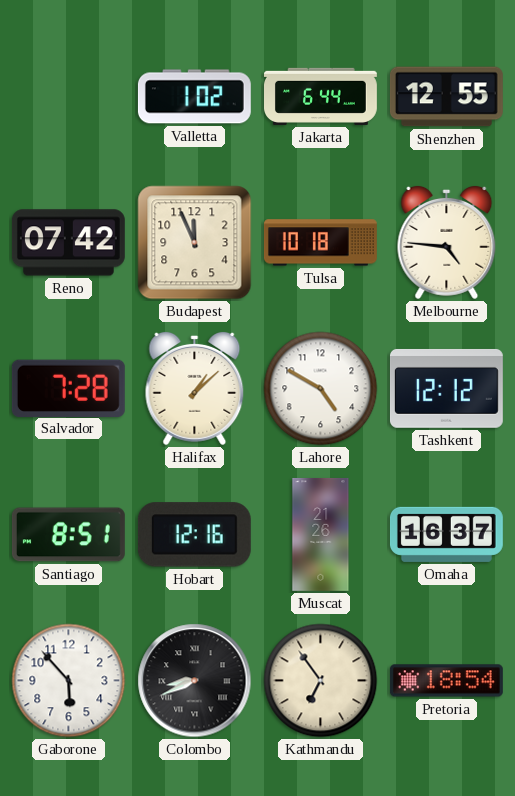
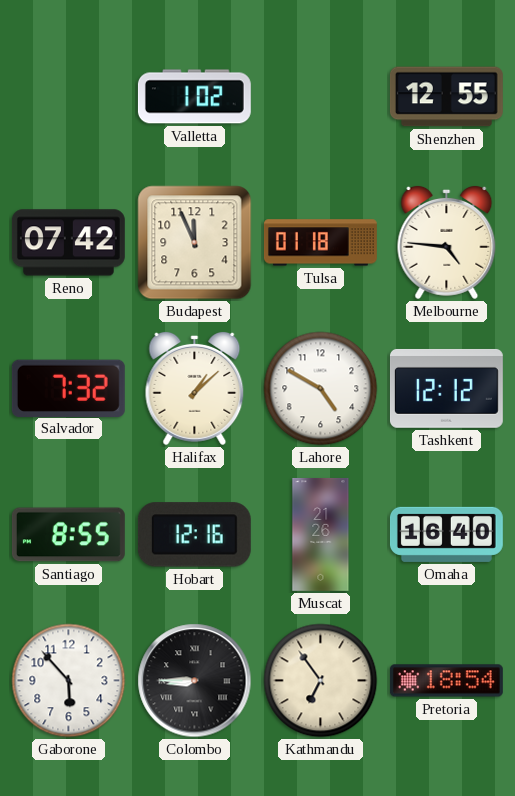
Jakarta: 6:44 -> none
Tulsa: 10:18 -> 01:18
Salvador: 7:28 -> 7:32
Santiago: 8:51 -> 8:55
Omaha: 16:37 -> 16:40
Colombo: 8:41 -> 8:45
